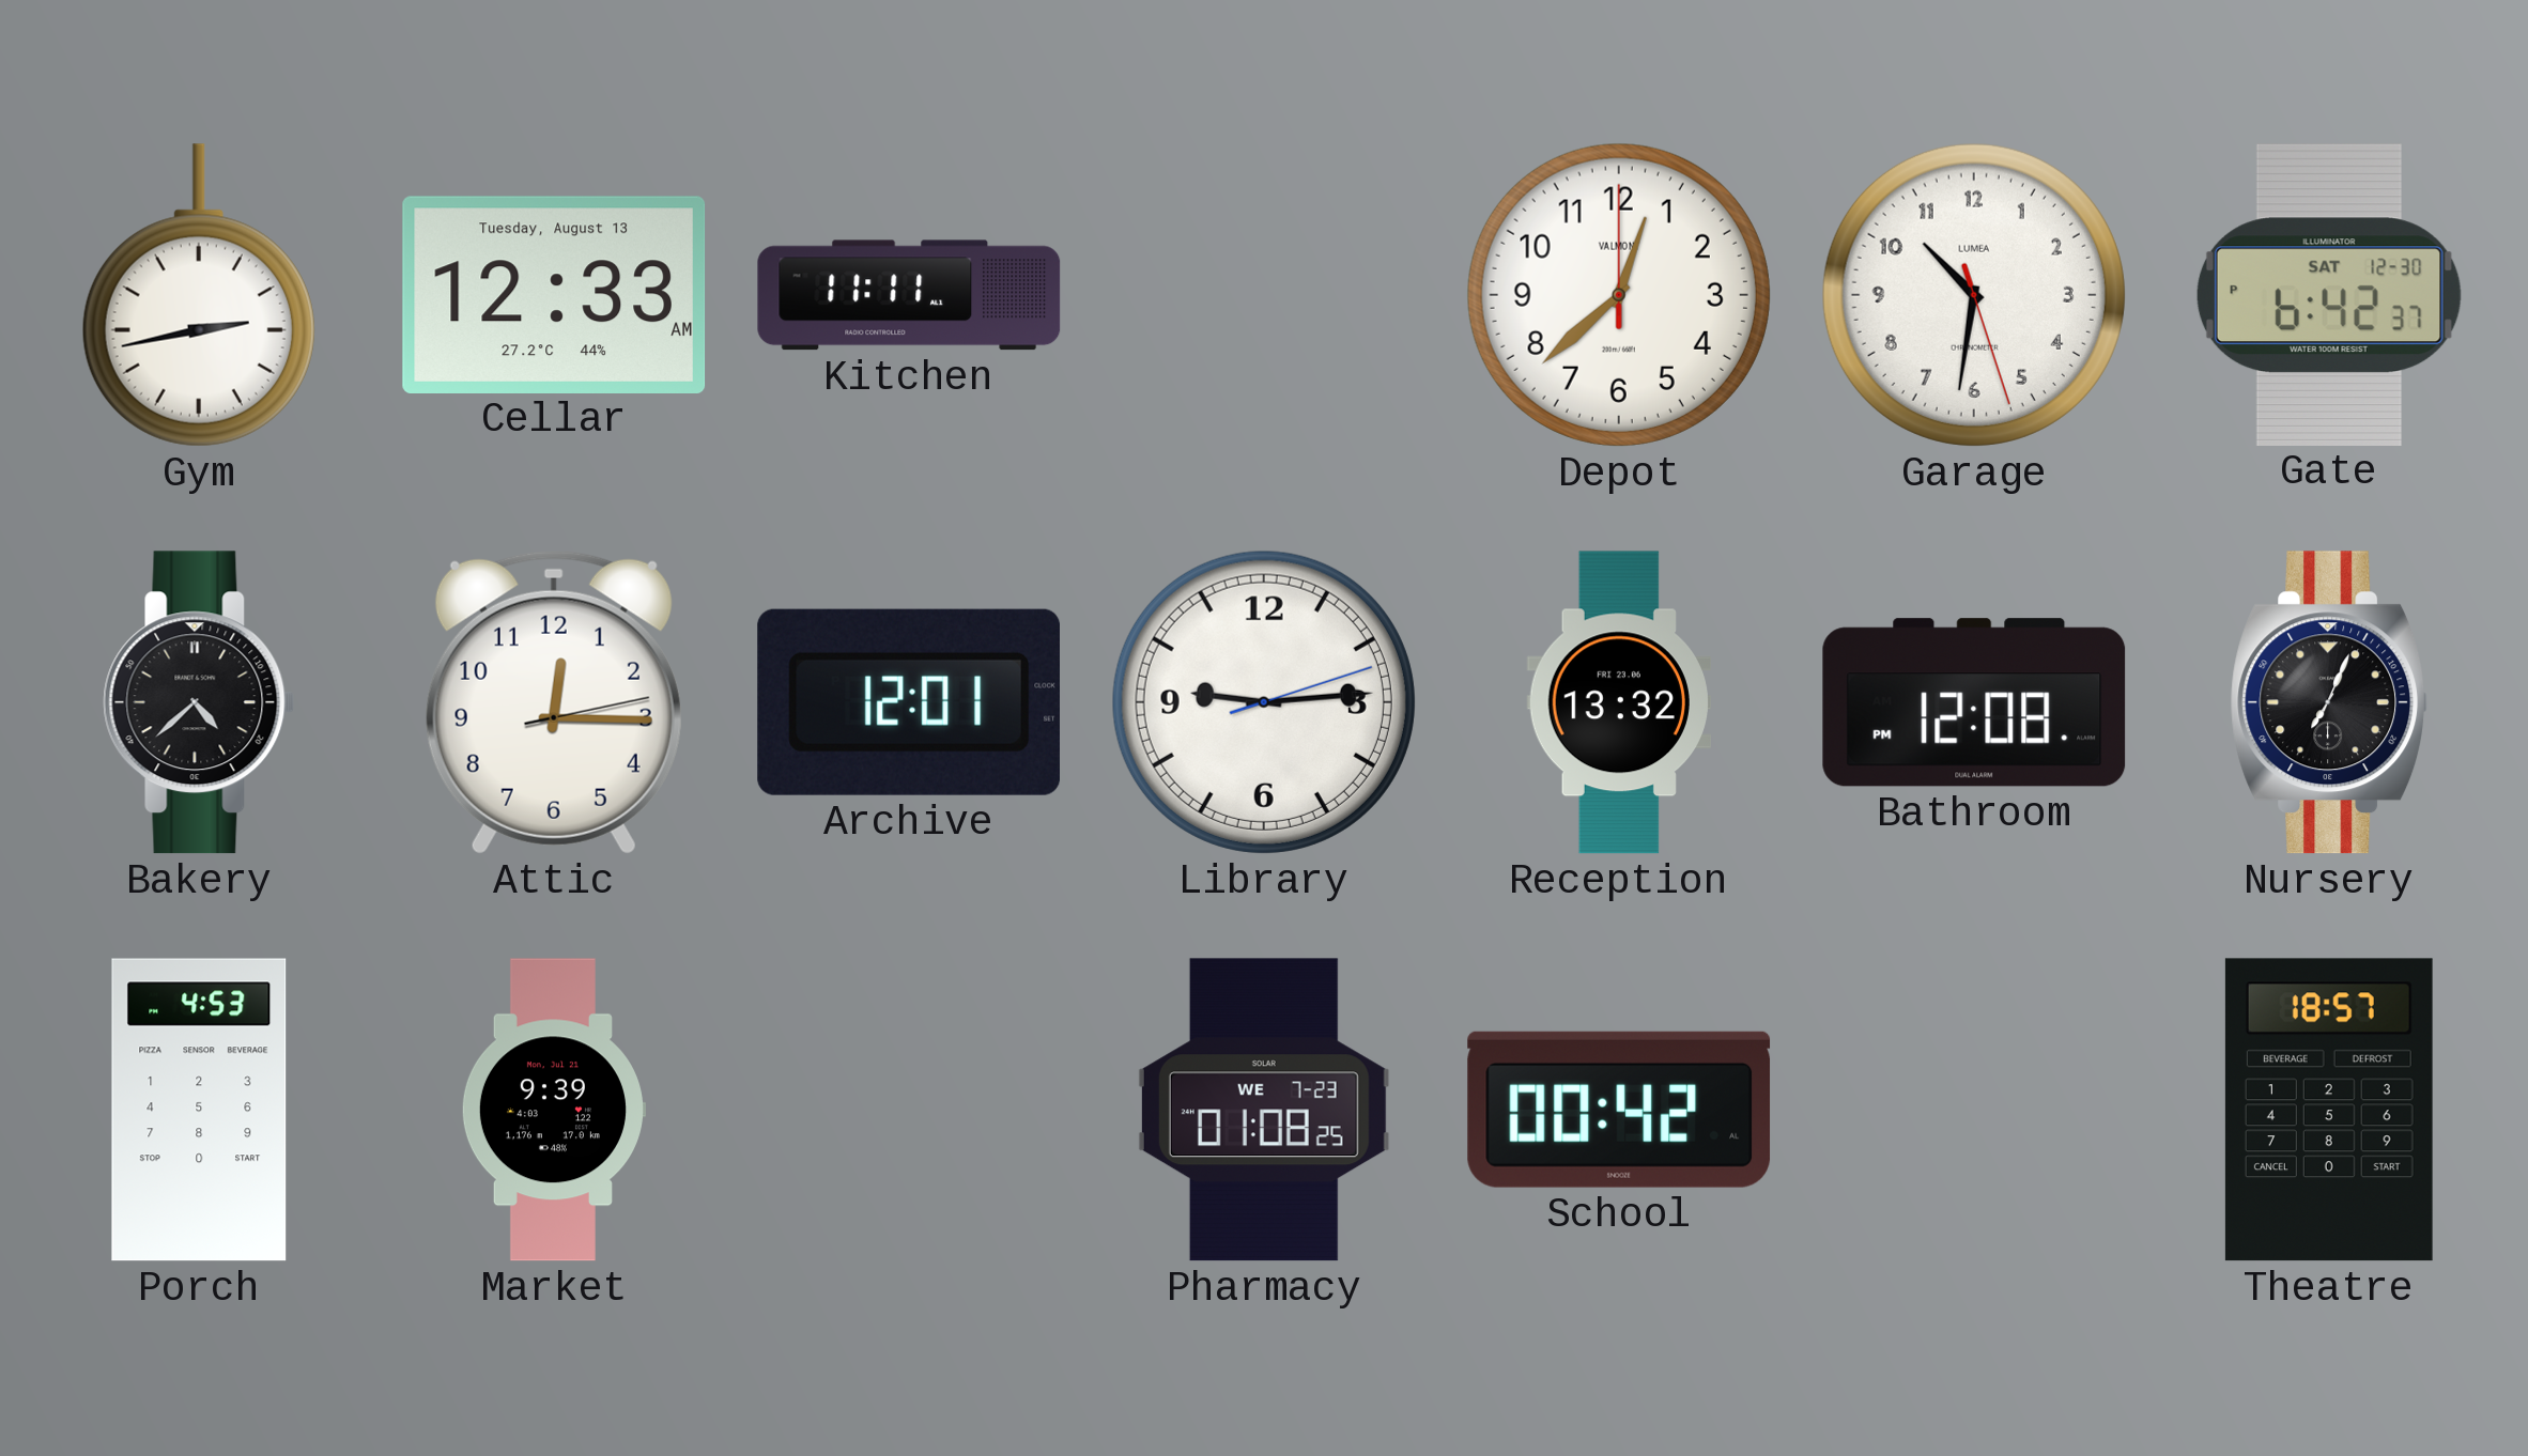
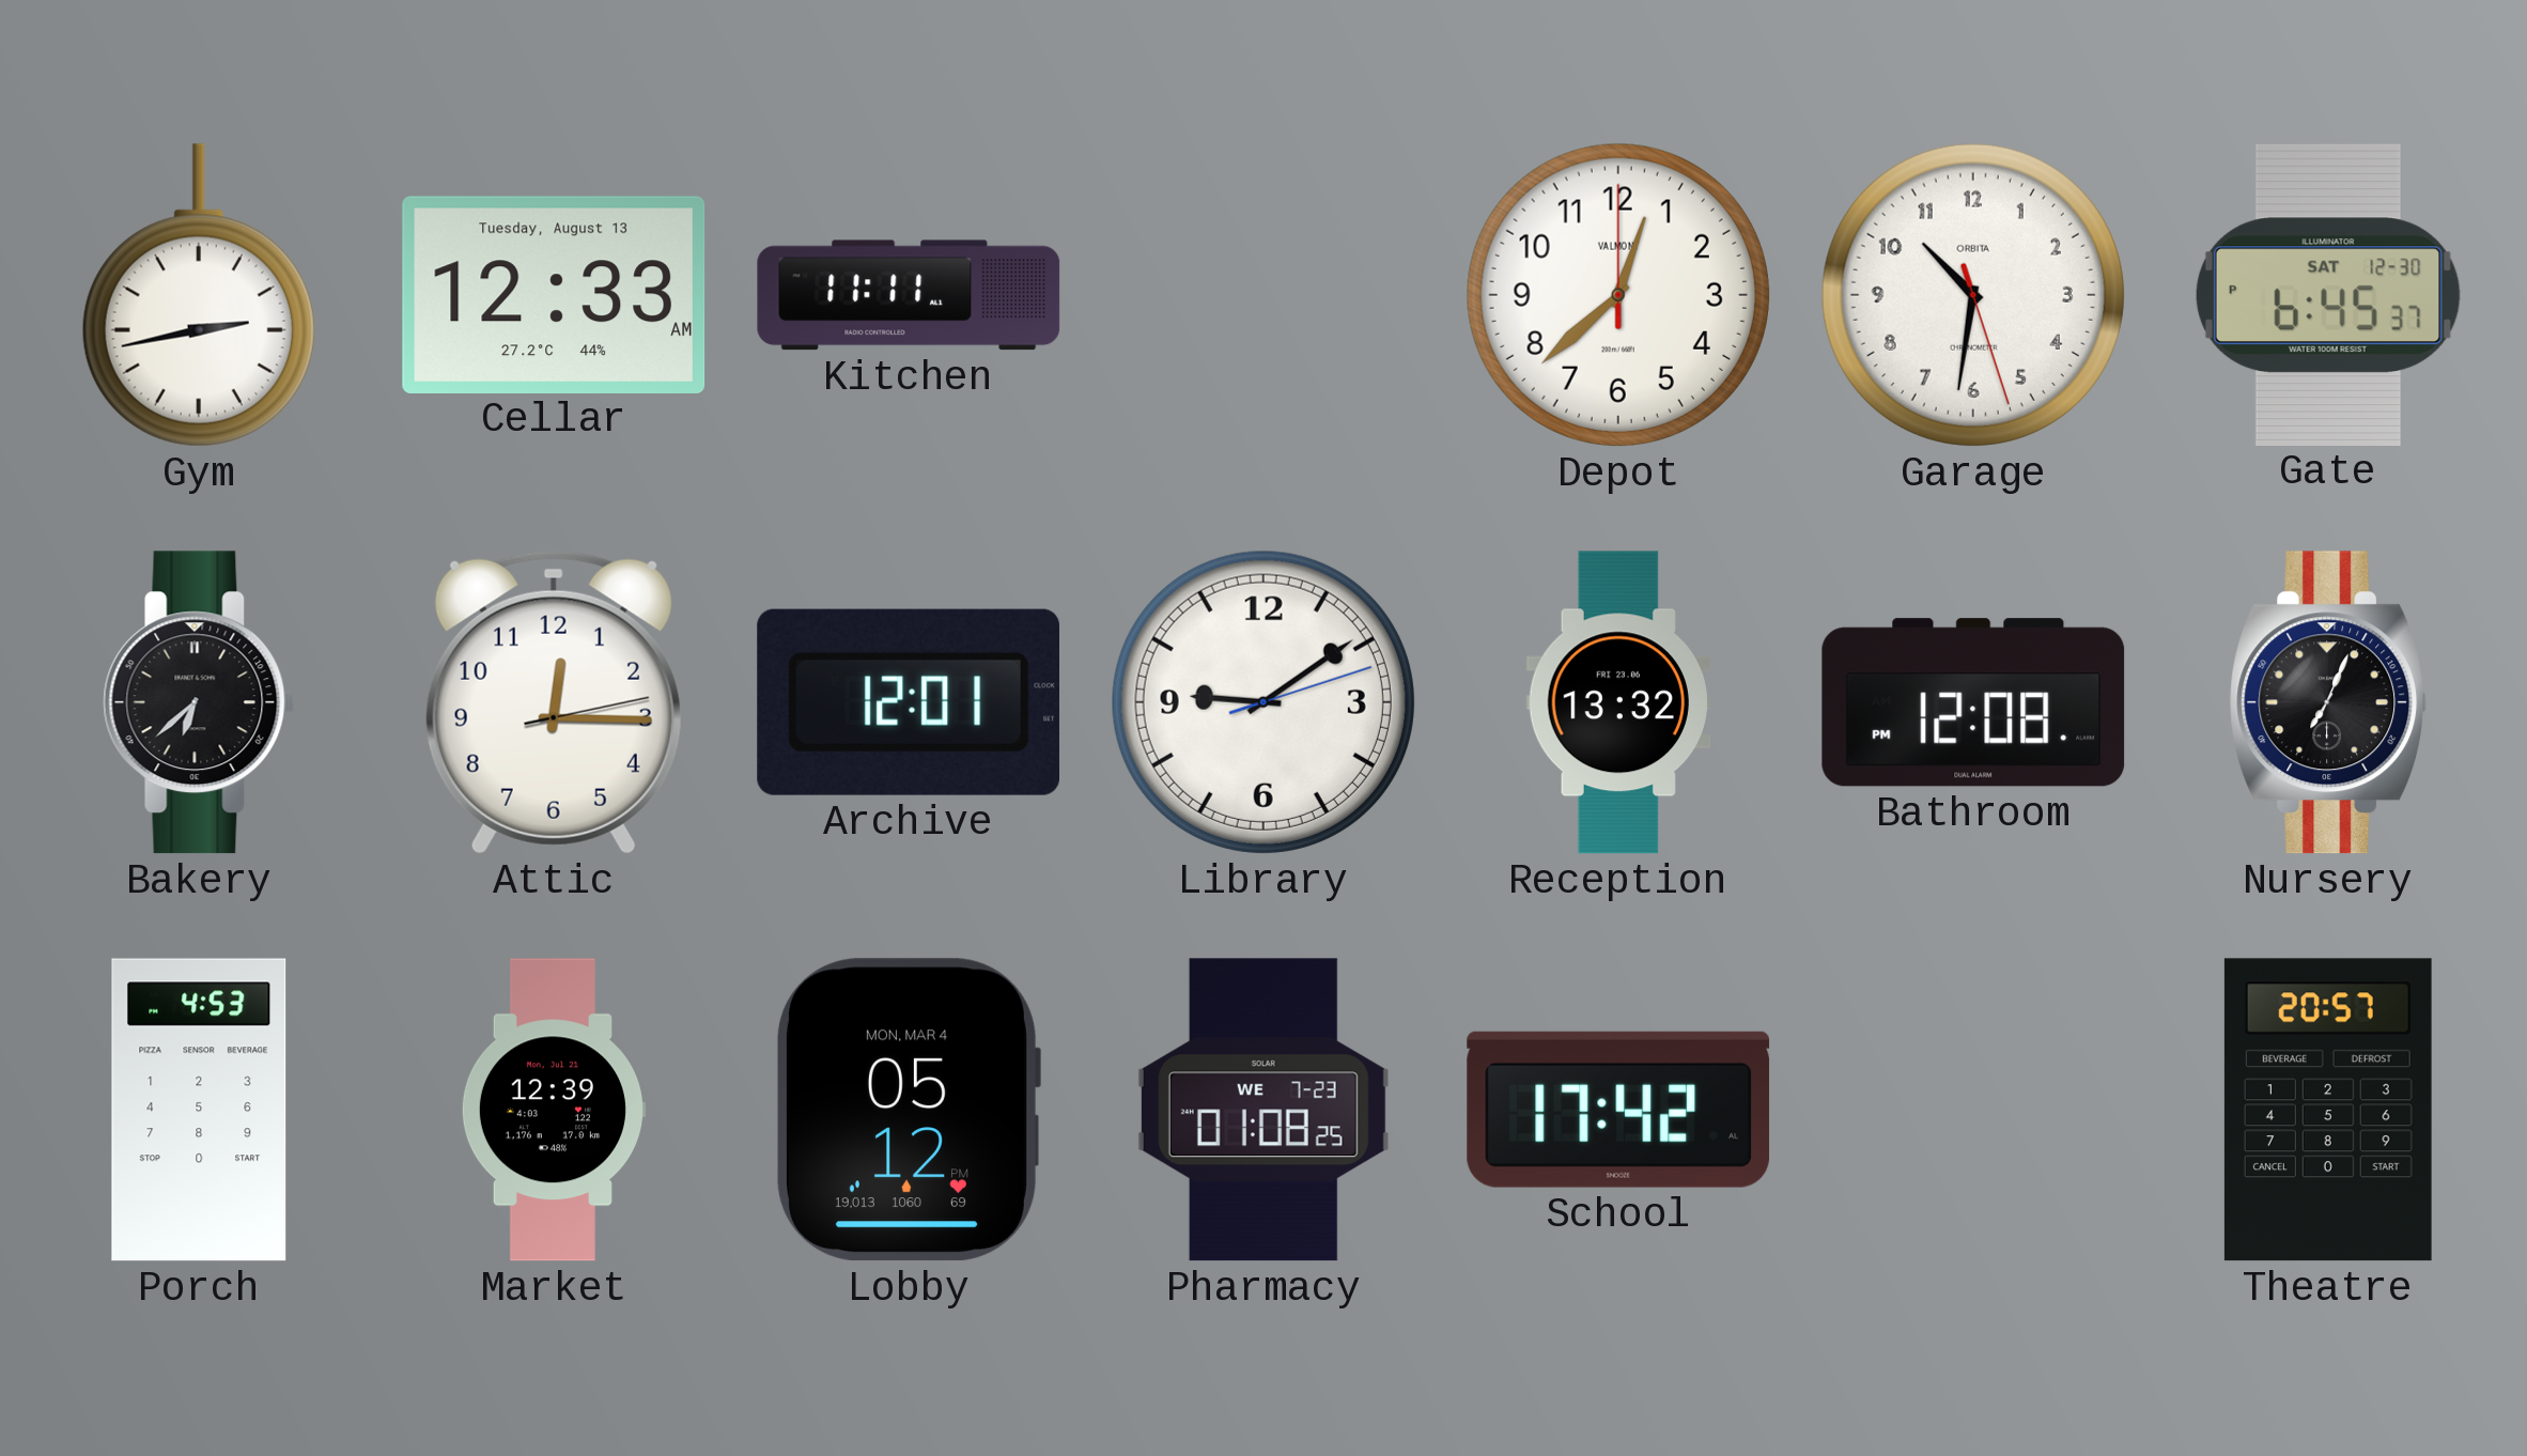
Garage brand: LUMEA -> ORBITA
Gate: 6:42 -> 6:45
Bakery: 4:38 -> 6:38
Library: 9:14 -> 9:09
Market: 9:39 -> 12:39
Lobby: none -> 05:12
School: 00:42 -> 17:42
Theatre: 18:57 -> 20:57
